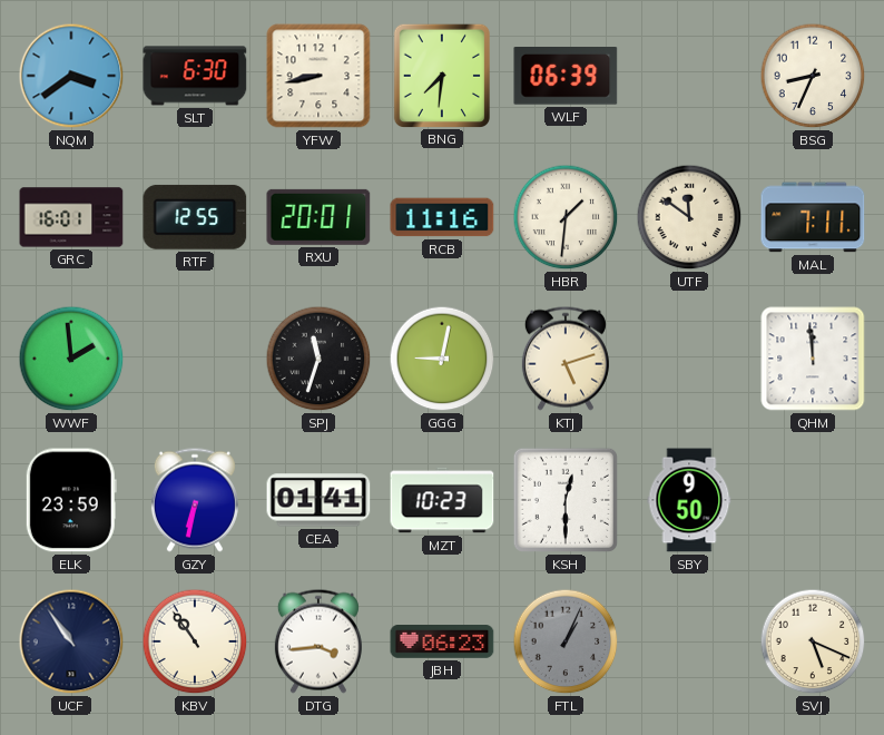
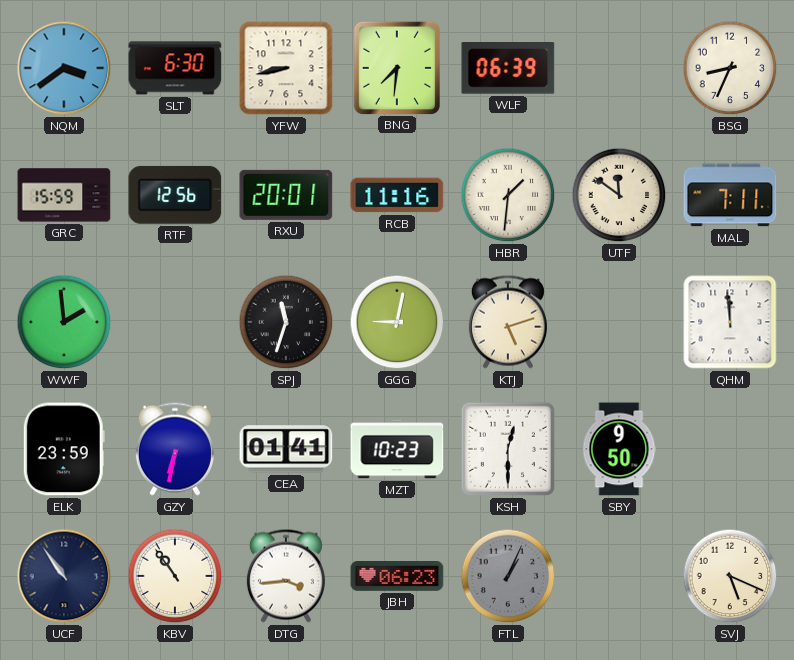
GRC: 16:01 -> 15:59
RTF: 12:55 -> 12:56
